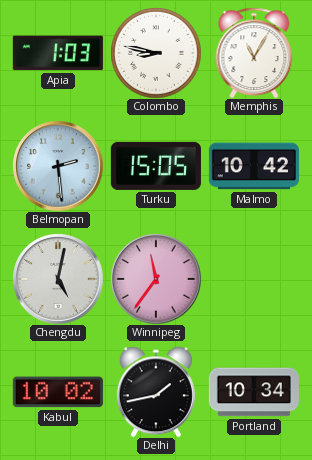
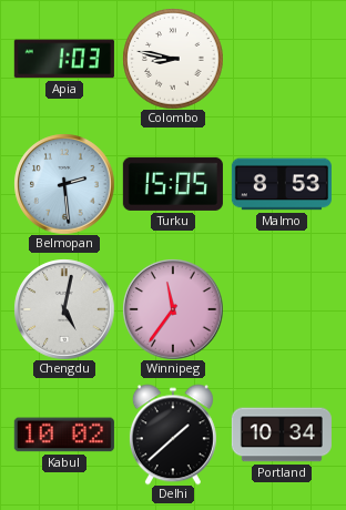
Memphis: 11:05 -> none
Malmo: 10:42 -> 8:53
Delhi: 1:43 -> 1:38
